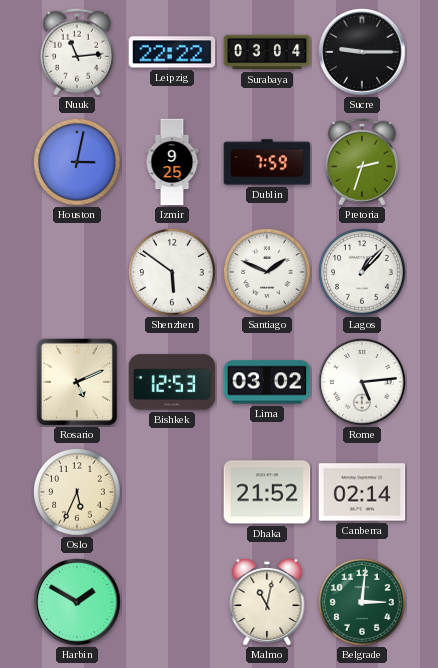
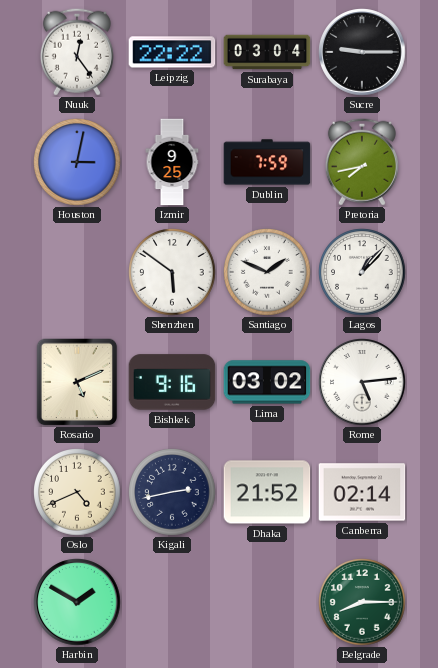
Nuuk: 11:14 -> 12:24
Pretoria: 2:33 -> 7:43
Bishkek: 12:53 -> 9:16
Oslo: 5:34 -> 4:41
Kigali: none -> 2:43
Malmo: 11:02 -> none
Belgrade: 3:01 -> 8:15
